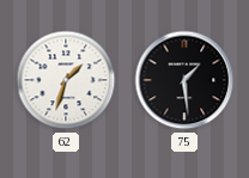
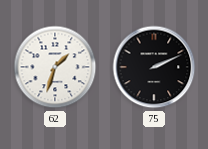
75: 1:29 -> 2:11
